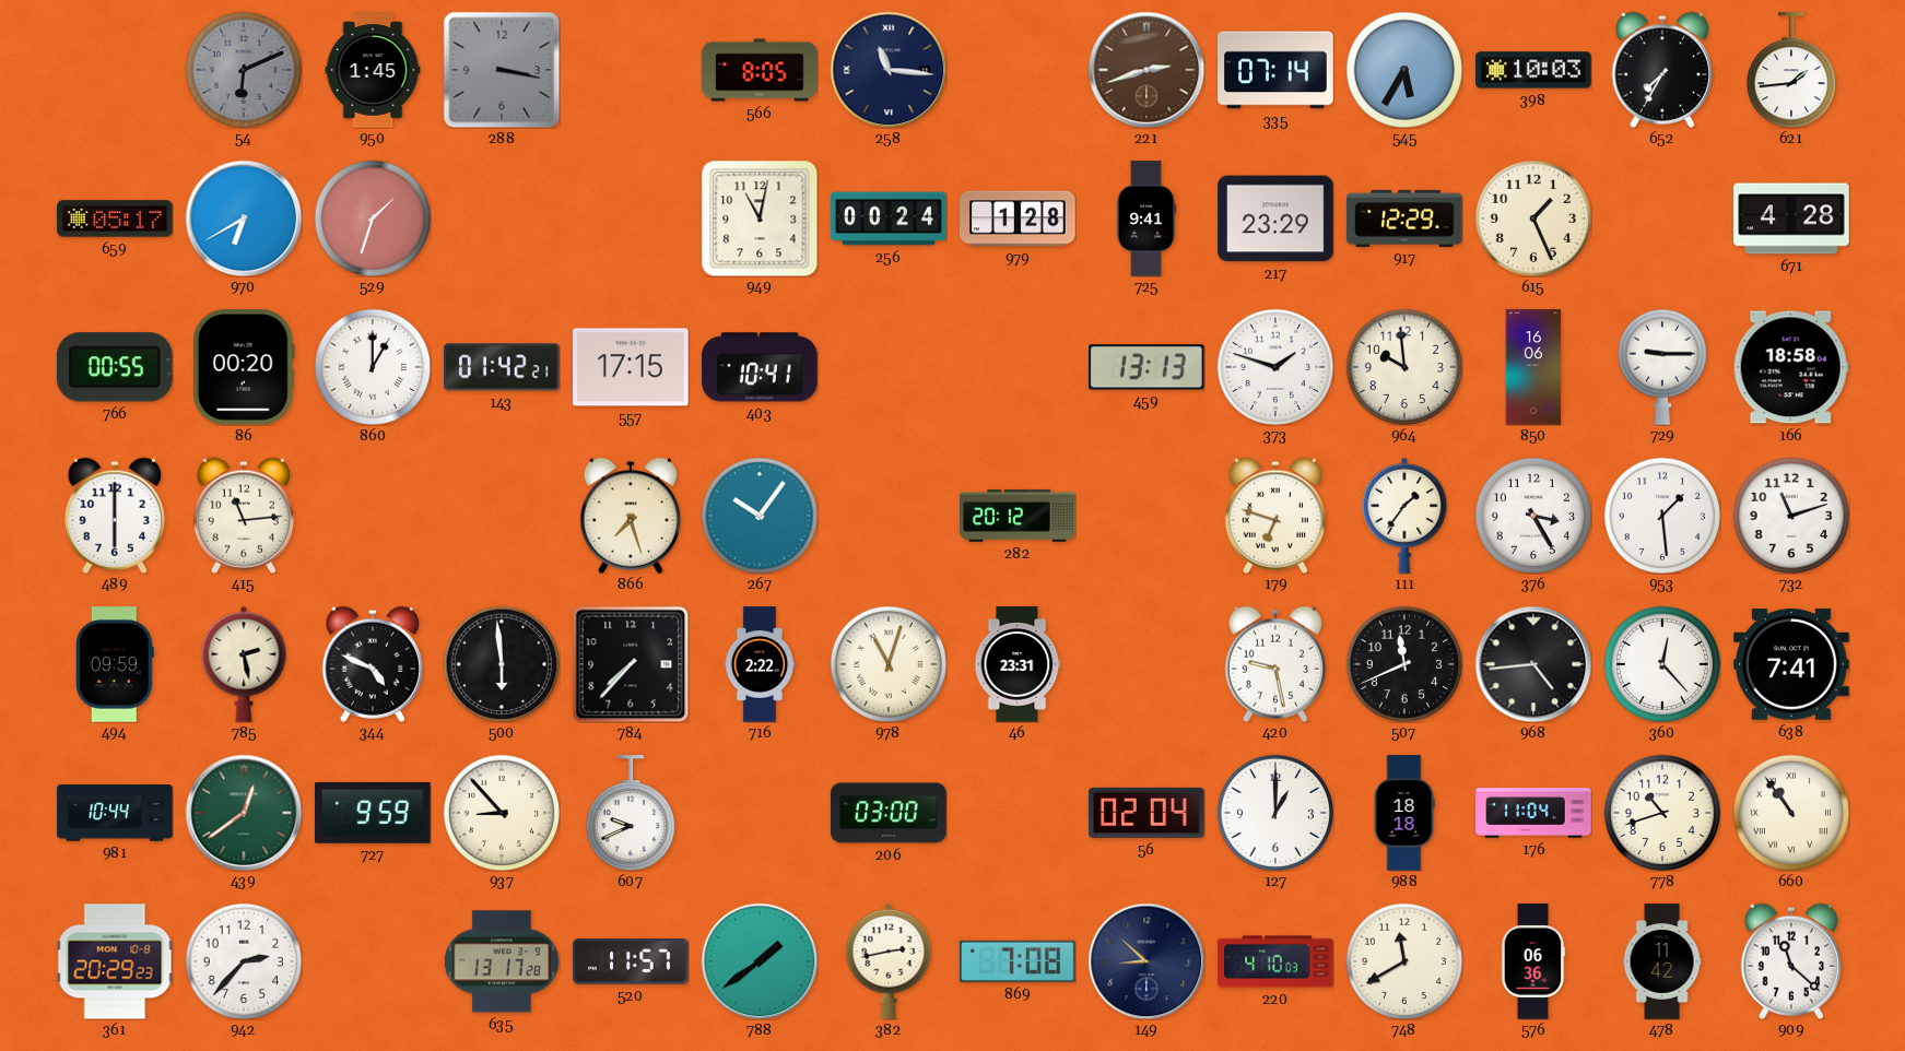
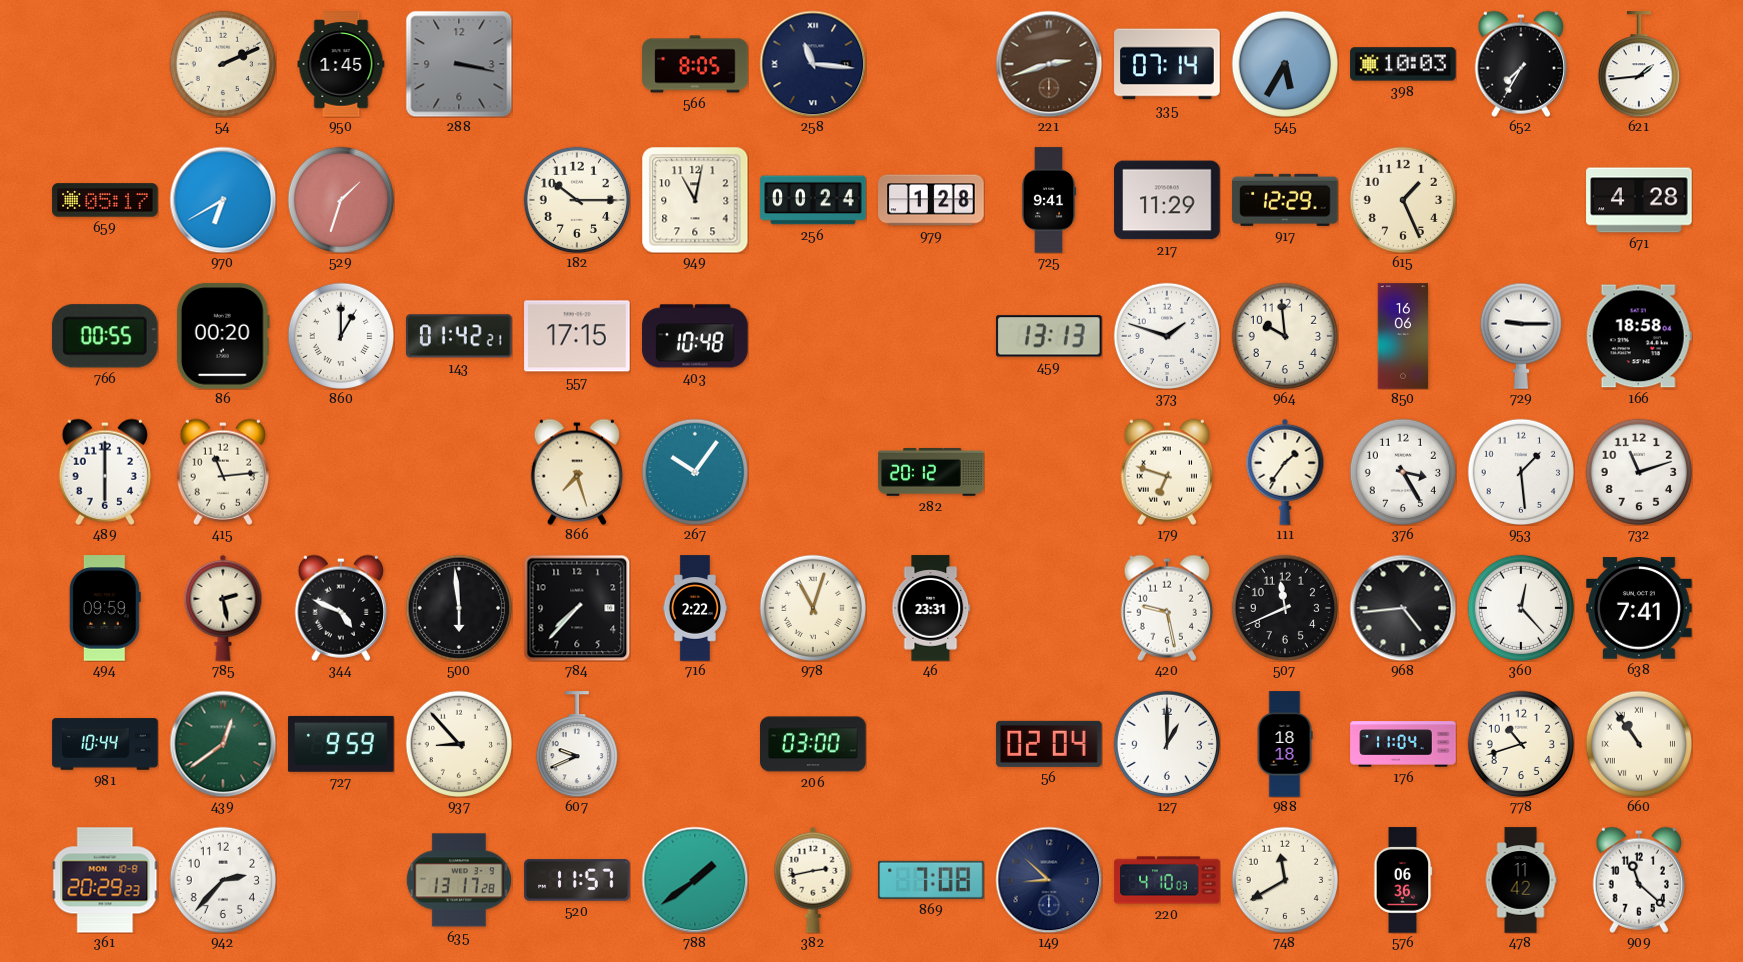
54: 6:11 -> 2:11
54 dial: grey -> cream
182: none -> 10:15
217: 23:29 -> 11:29
403: 10:41 -> 10:48
